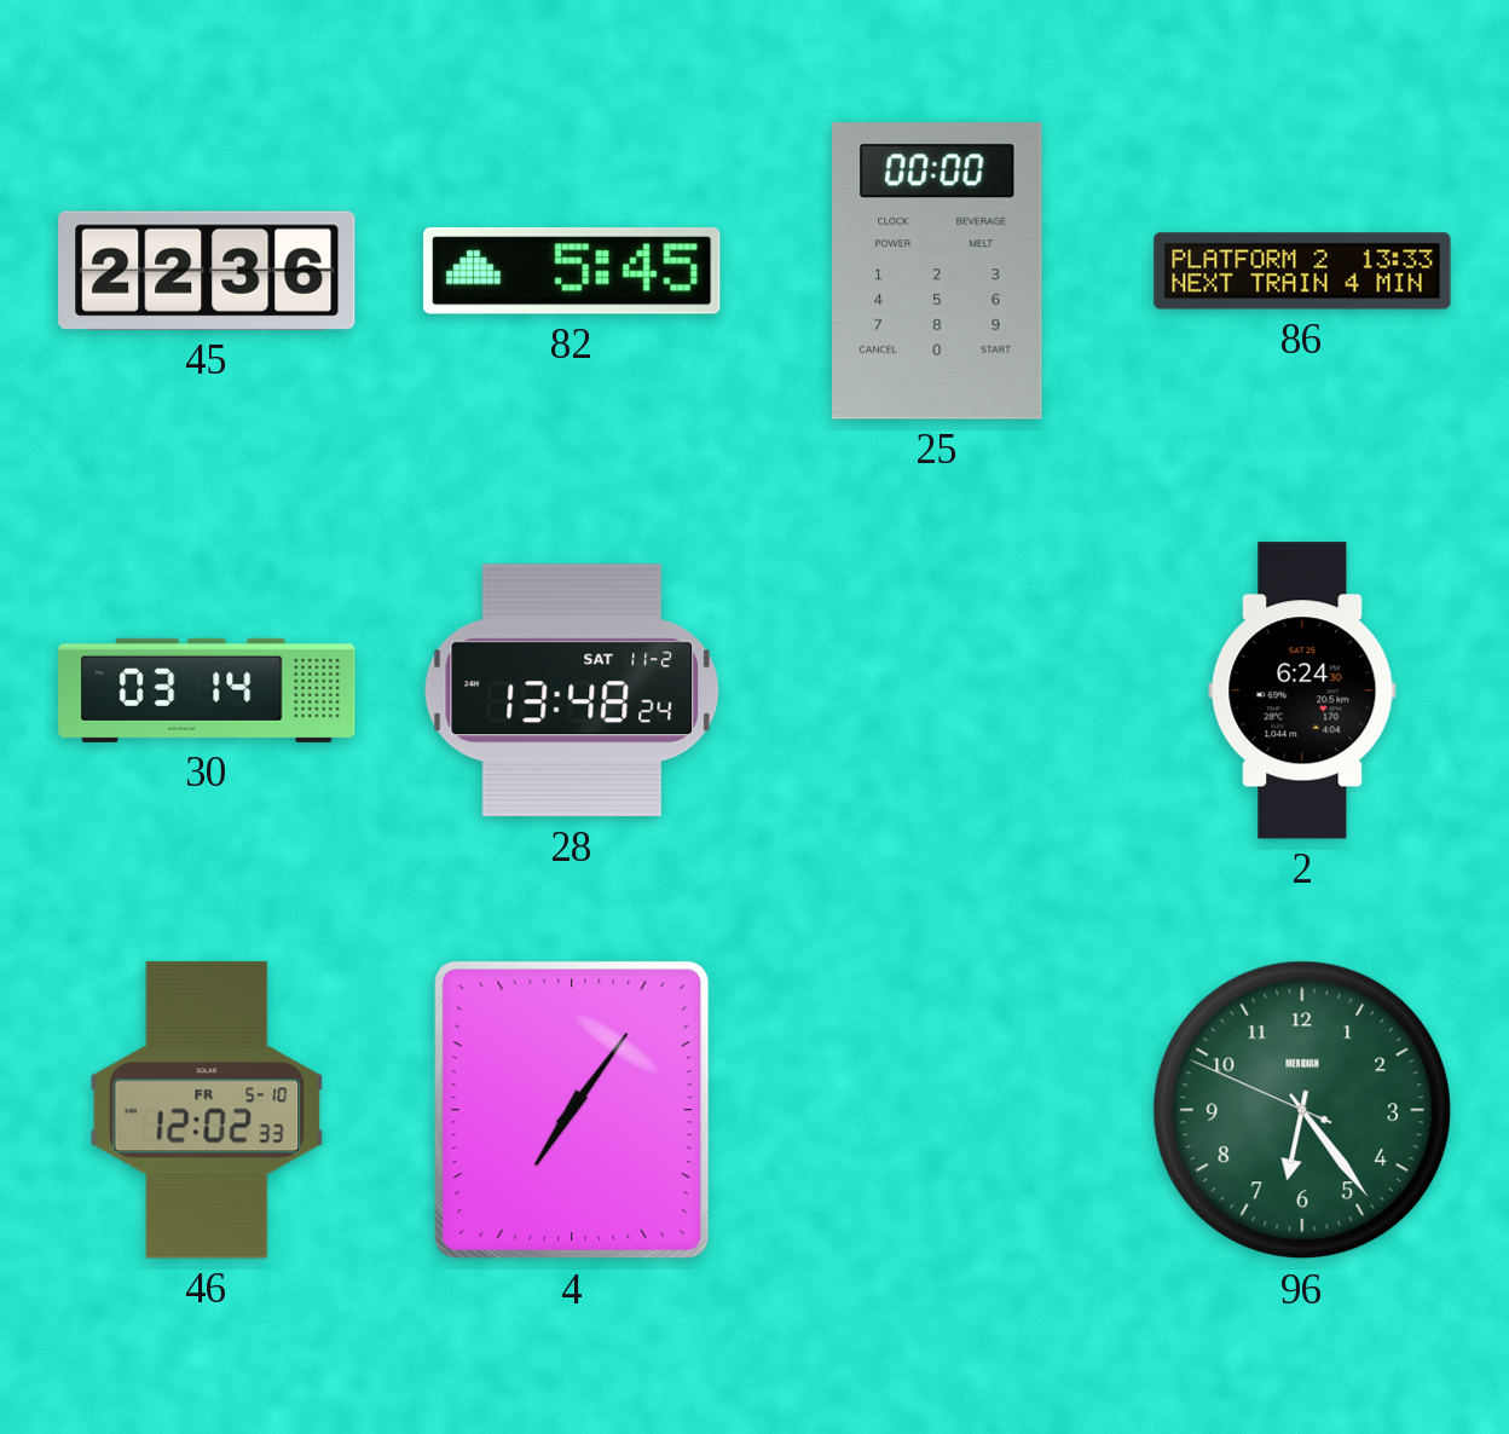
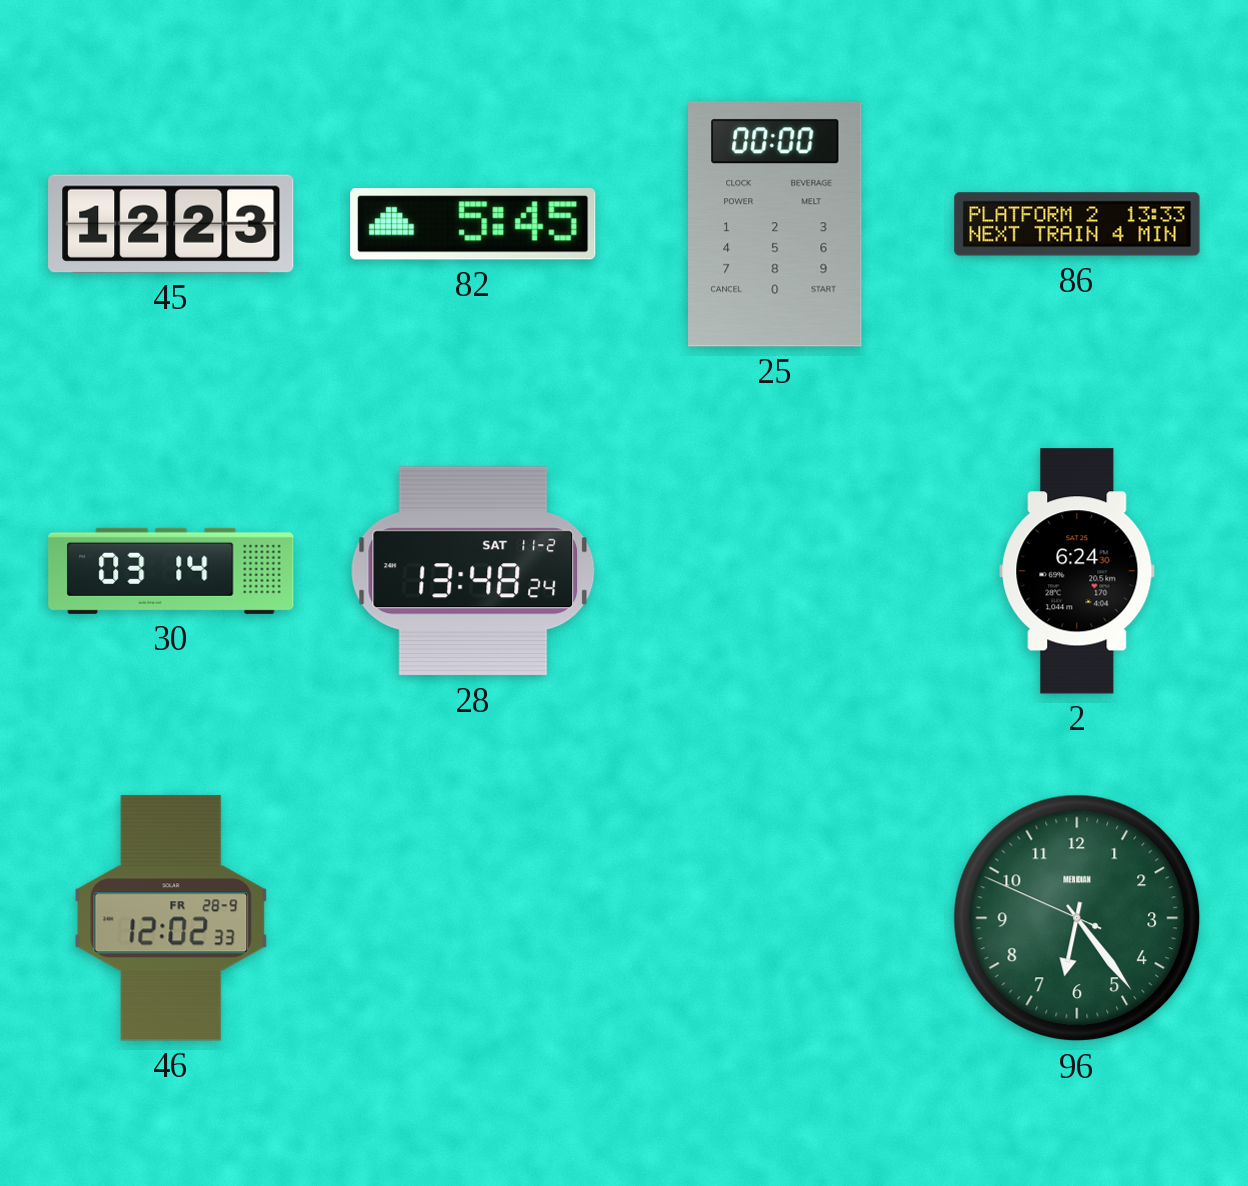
45: 22:36 -> 12:23
46 date: FR 5-10 -> FR 28-9
4: 7:06 -> none
